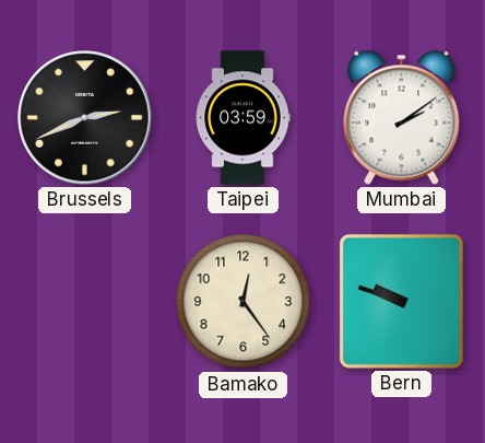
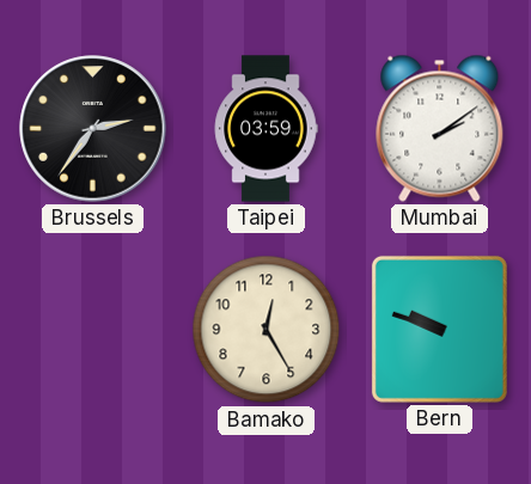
Brussels: 2:41 -> 2:36
Bamako: 12:24 -> 12:25
